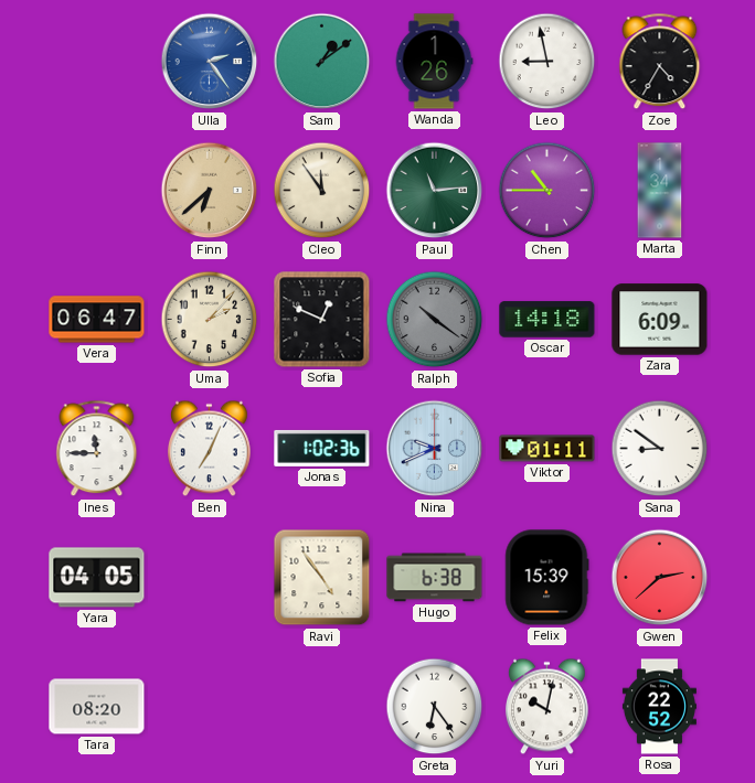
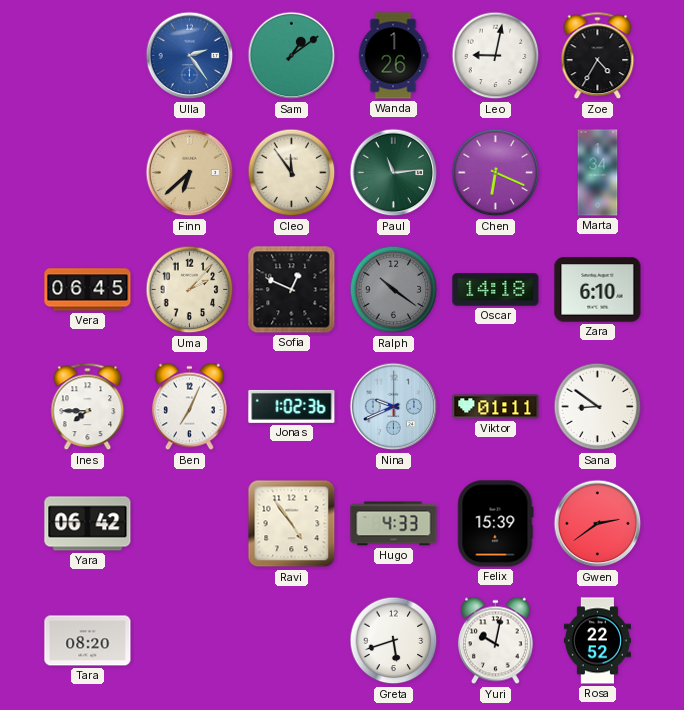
Leo: 8:58 -> 9:02
Chen: 10:45 -> 6:19
Vera: 06:47 -> 06:45
Zara: 6:09 -> 6:10
Ines: 11:45 -> 7:45
Yara: 04:05 -> 06:42
Hugo: 6:38 -> 4:33
Gwen: 2:38 -> 2:39
Greta: 6:24 -> 5:42
